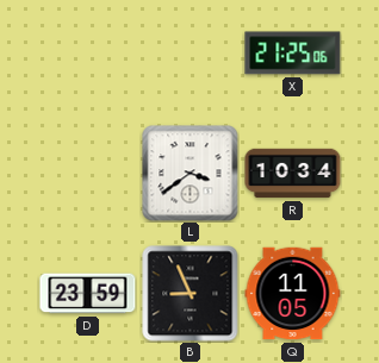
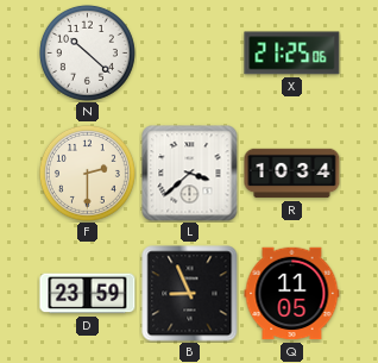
N: none -> 10:22
F: none -> 2:30
L: 3:39 -> 3:38
